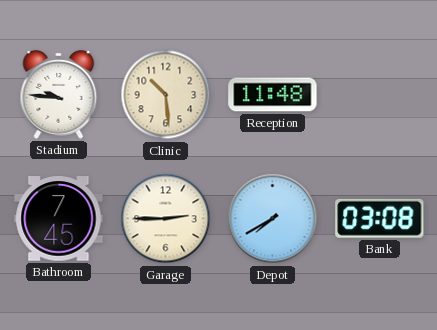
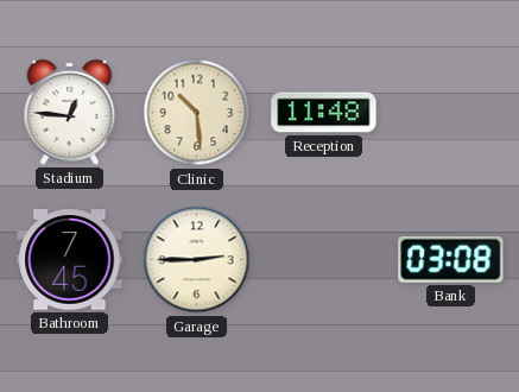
Stadium: 9:46 -> 12:46
Depot: 7:40 -> none
